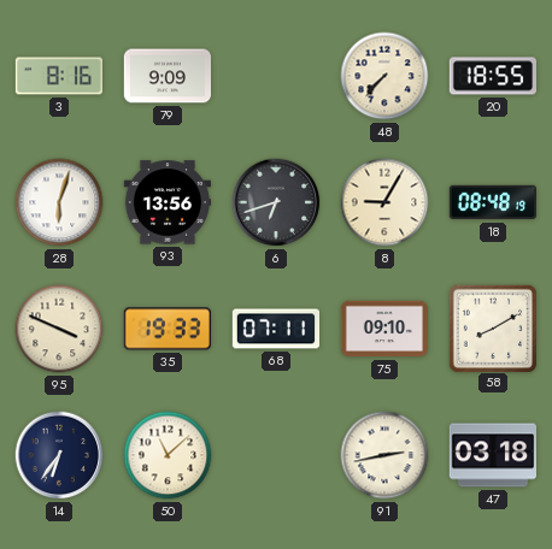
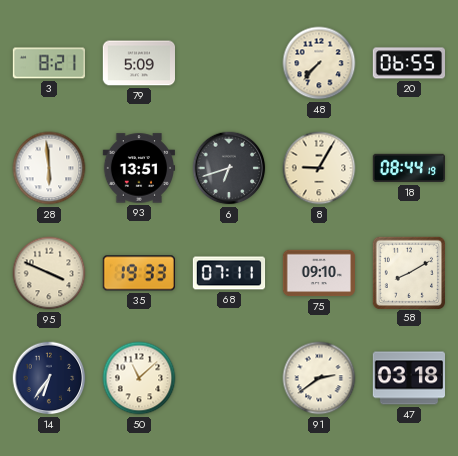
3: 8:16 -> 8:21
79: 9:09 -> 5:09
20: 18:55 -> 06:55
28: 6:03 -> 5:59
93: 13:56 -> 13:51
18: 08:48 -> 08:44
91: 2:43 -> 2:39
